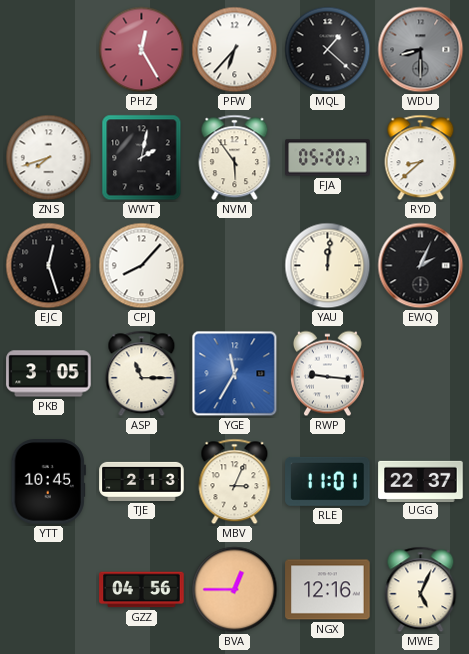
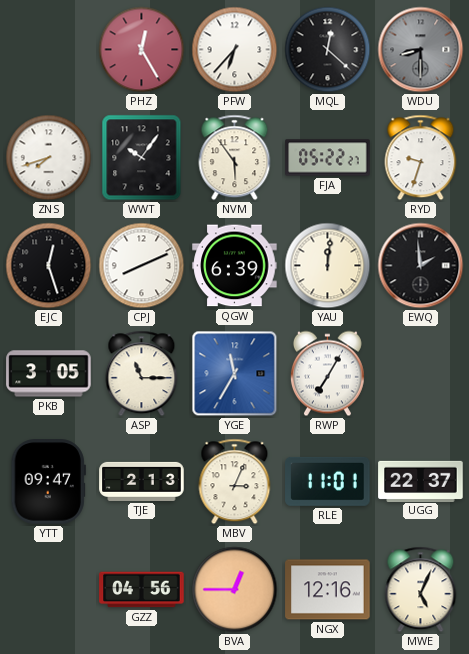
MQL: 1:22 -> 12:22
WWT: 2:02 -> 10:06
FJA: 05:20 -> 05:22
RYD: 8:38 -> 9:33
CPJ: 8:07 -> 8:11
QGW: none -> 6:39
EWQ: 2:04 -> 1:59
RWP: 9:16 -> 7:05
YTT: 10:45 -> 09:47
